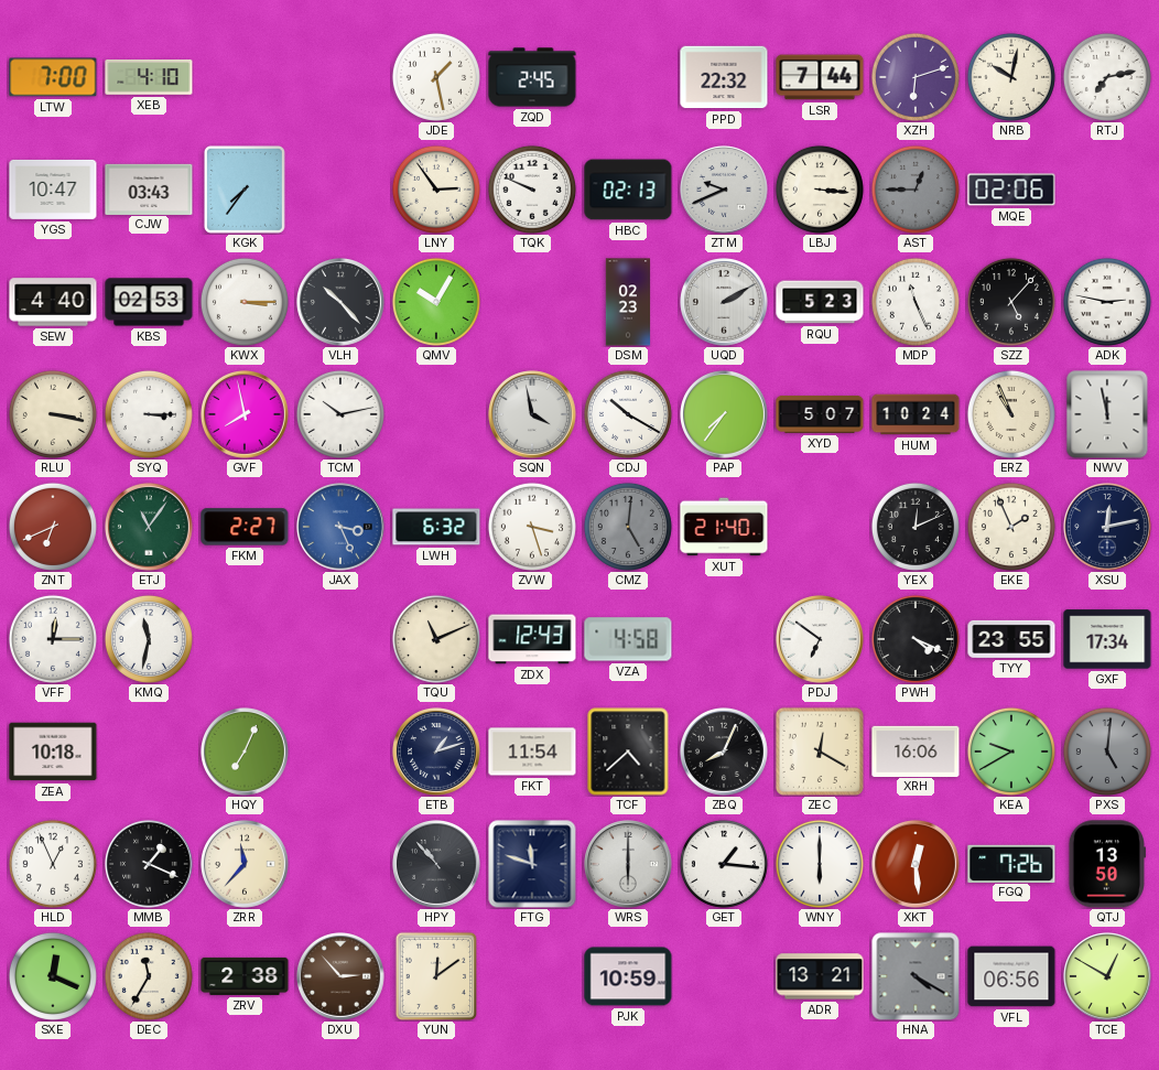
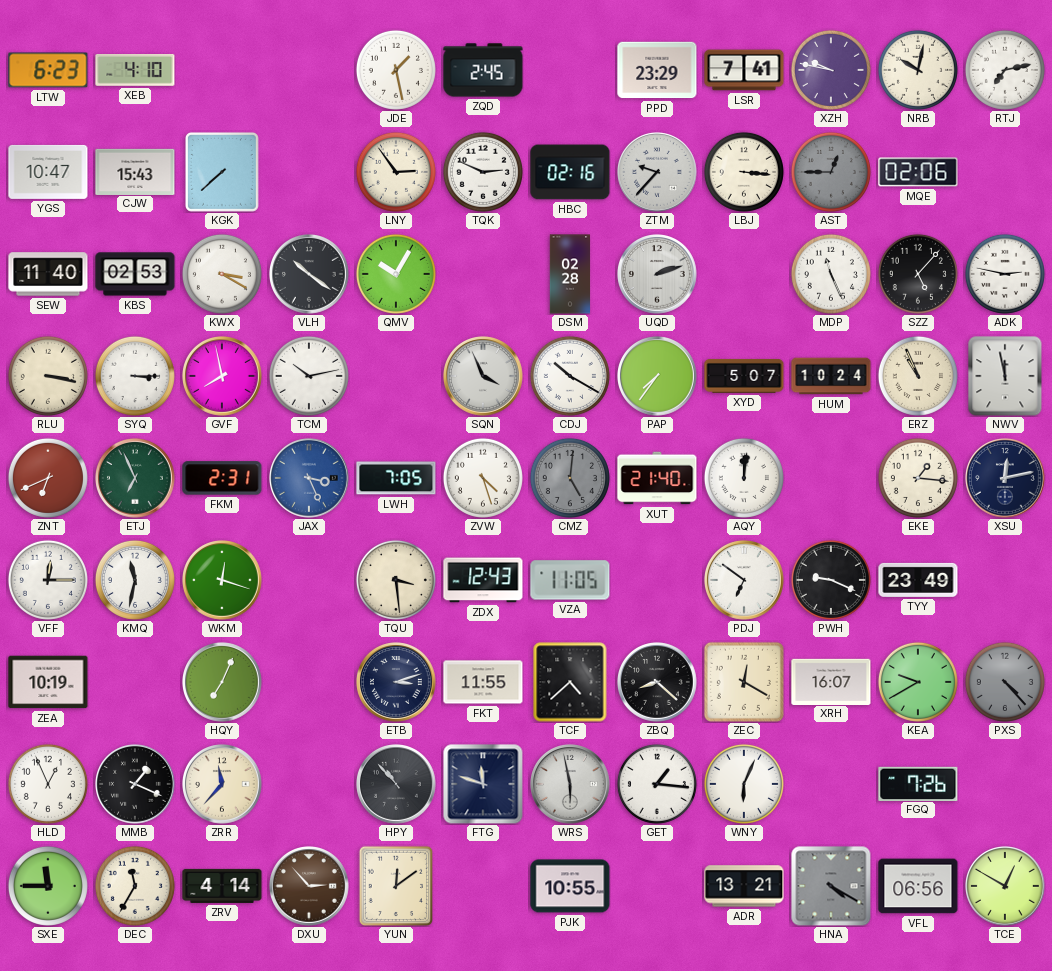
LTW: 7:00 -> 6:23
PPD: 22:32 -> 23:29
LSR: 7:44 -> 7:41
XZH: 6:12 -> 9:47
CJW: 03:43 -> 15:43
KGK: 7:36 -> 7:38
TQK: 9:49 -> 2:49
HBC: 02:13 -> 02:16
ZTM: 9:41 -> 9:37
SEW: 4:40 -> 11:40
KWX: 3:15 -> 3:20
VLH: 10:23 -> 10:21
DSM: 02:23 -> 02:28
UQD: 2:10 -> 2:12
RQU: 5:23 -> none
SQN: 3:58 -> 3:56
ETJ: 11:06 -> 6:56
FKM: 2:27 -> 2:31
LWH: 6:32 -> 7:05
ZVW: 3:27 -> 4:27
AQY: none -> 12:01
YEX: 12:11 -> none
EKE: 1:56 -> 1:16
WKM: none -> 12:18
TQU: 11:11 -> 3:29
VZA: 4:58 -> 11:05
PWH: 4:19 -> 9:19
TYY: 23:55 -> 23:49
GXF: 17:34 -> none
ZEA: 10:18 -> 10:19
ETB: 1:12 -> 3:12
FKT: 11:54 -> 11:55
ZBQ: 8:04 -> 8:22
XRH: 16:06 -> 16:07
PXS: 5:01 -> 4:23
WRS: 6:00 -> 5:58
WNY: 6:00 -> 6:04
XKT: 12:29 -> none
QTJ: 13:50 -> none
SXE: 12:19 -> 11:45
ZRV: 2:38 -> 4:14
PJK: 10:59 -> 10:55
